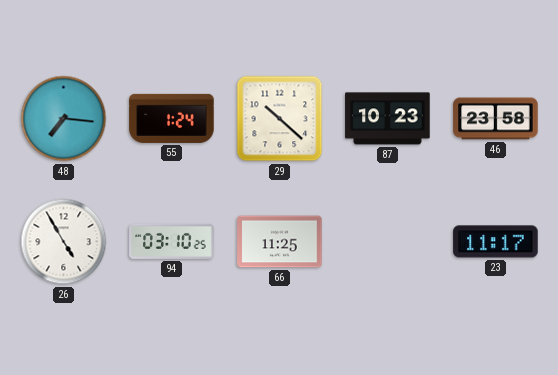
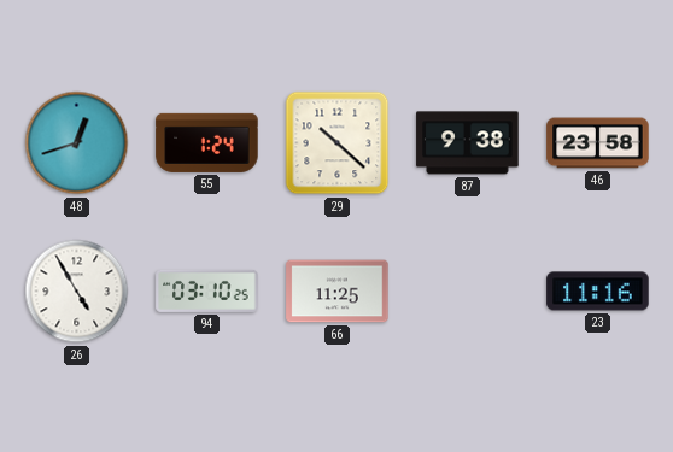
48: 7:16 -> 12:42
87: 10:23 -> 9:38
23: 11:17 -> 11:16
